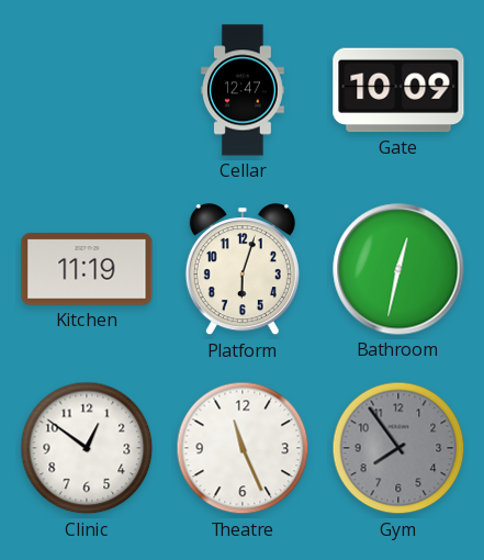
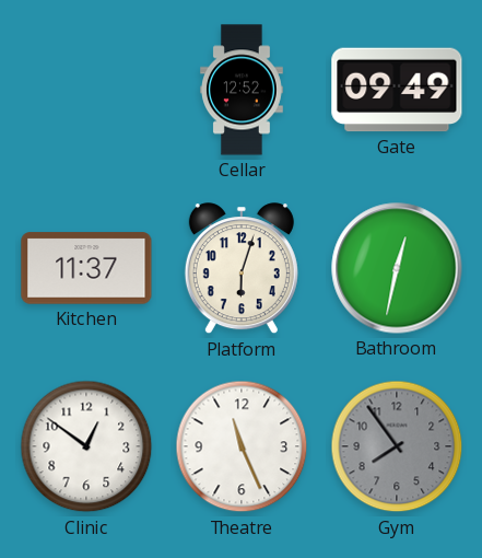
Cellar: 12:47 -> 12:52
Gate: 10:09 -> 09:49
Kitchen: 11:19 -> 11:37
